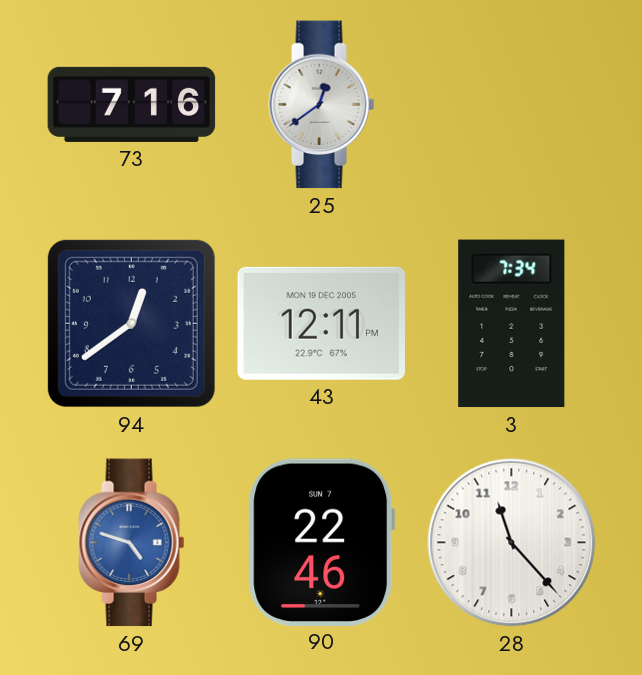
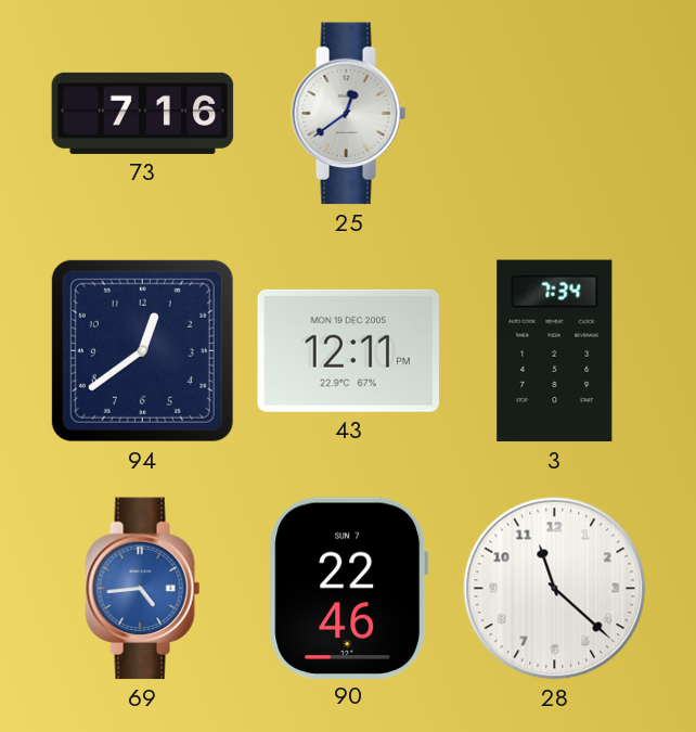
69: 4:48 -> 4:44
28: 11:23 -> 11:22
